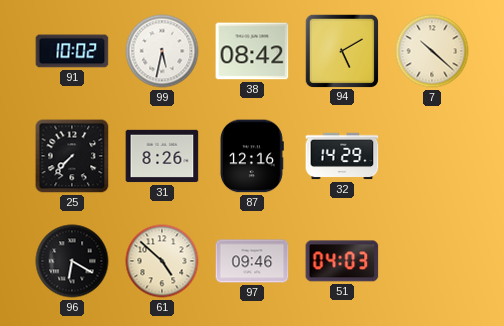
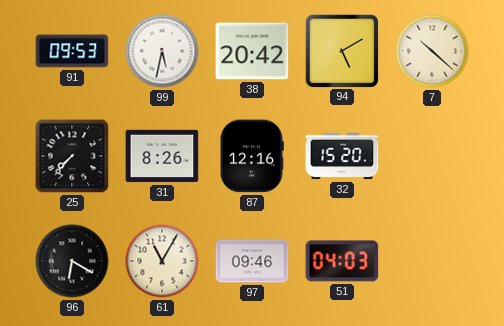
91: 10:02 -> 09:53
38: 08:42 -> 20:42
32: 14:29 -> 15:20
61: 4:52 -> 11:05
